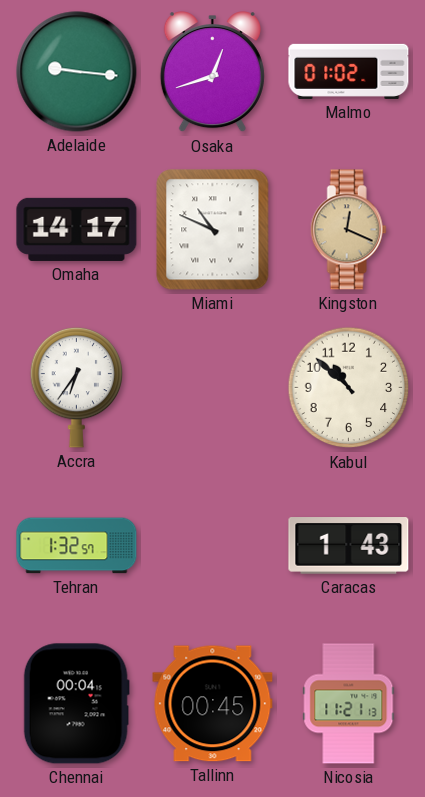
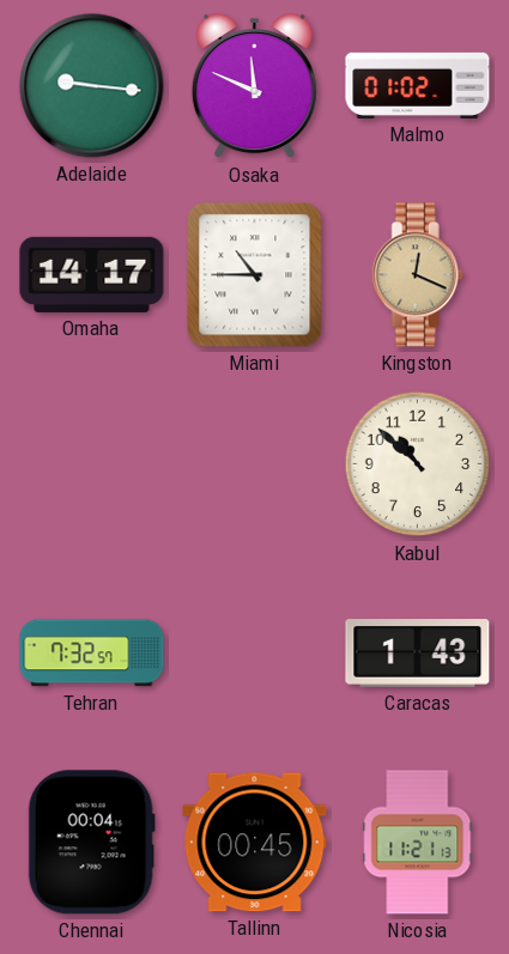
Osaka: 12:42 -> 11:49
Miami: 10:49 -> 10:45
Accra: 6:36 -> none
Tehran: 1:32 -> 7:32
